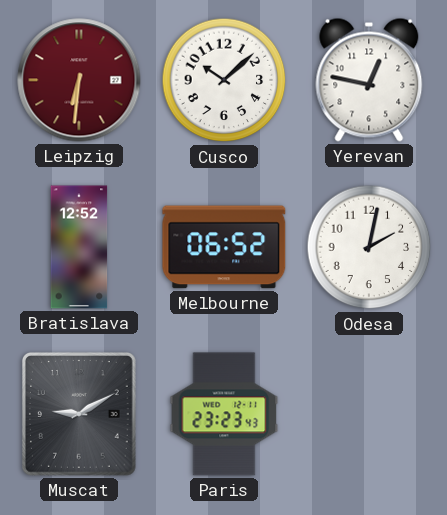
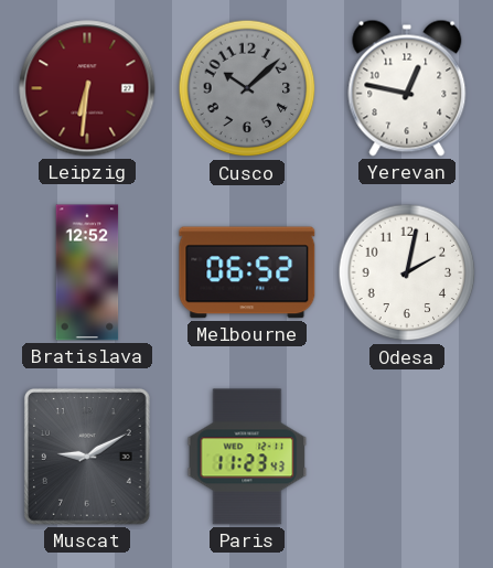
Cusco dial: white -> grey
Paris: 23:23 -> 11:23
